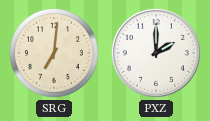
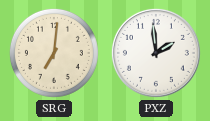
PXZ: 2:00 -> 1:59
